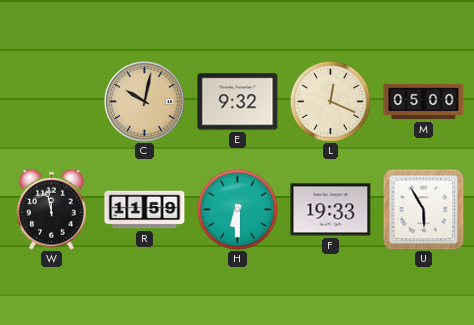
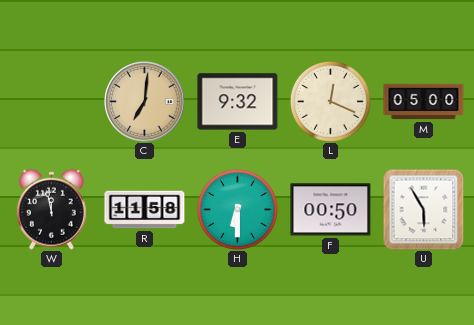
C: 10:02 -> 7:01
R: 11:59 -> 11:58
F: 19:33 -> 00:50
